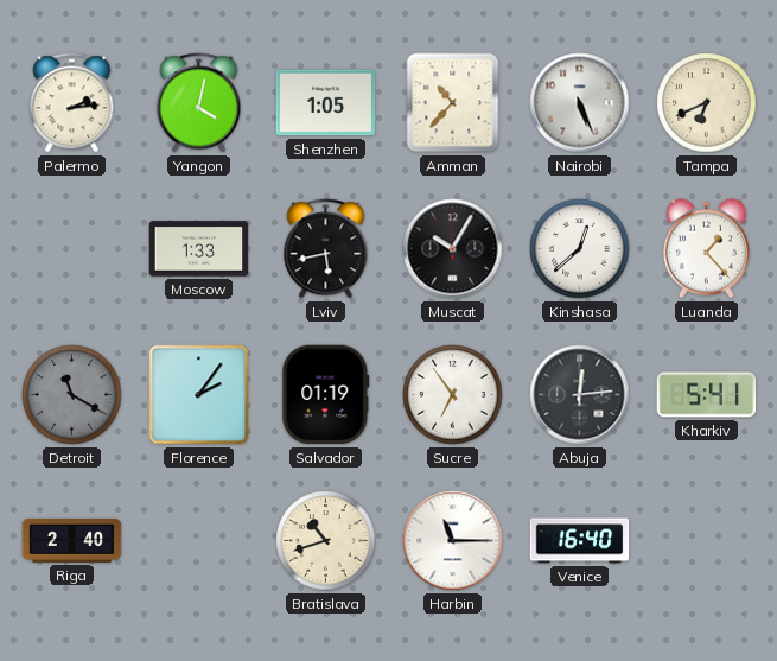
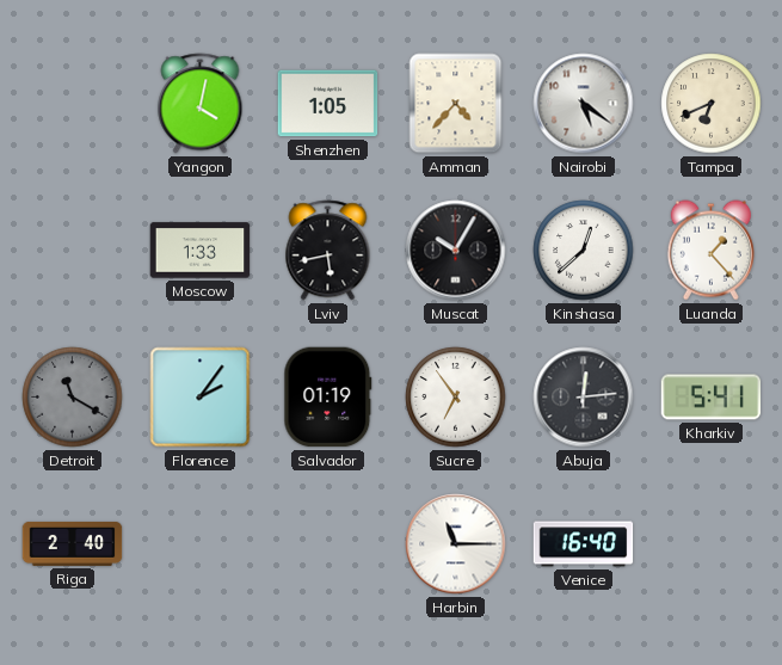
Palermo: 2:14 -> none
Amman: 10:37 -> 4:37
Nairobi: 5:26 -> 5:21
Bratislava: 10:42 -> none
